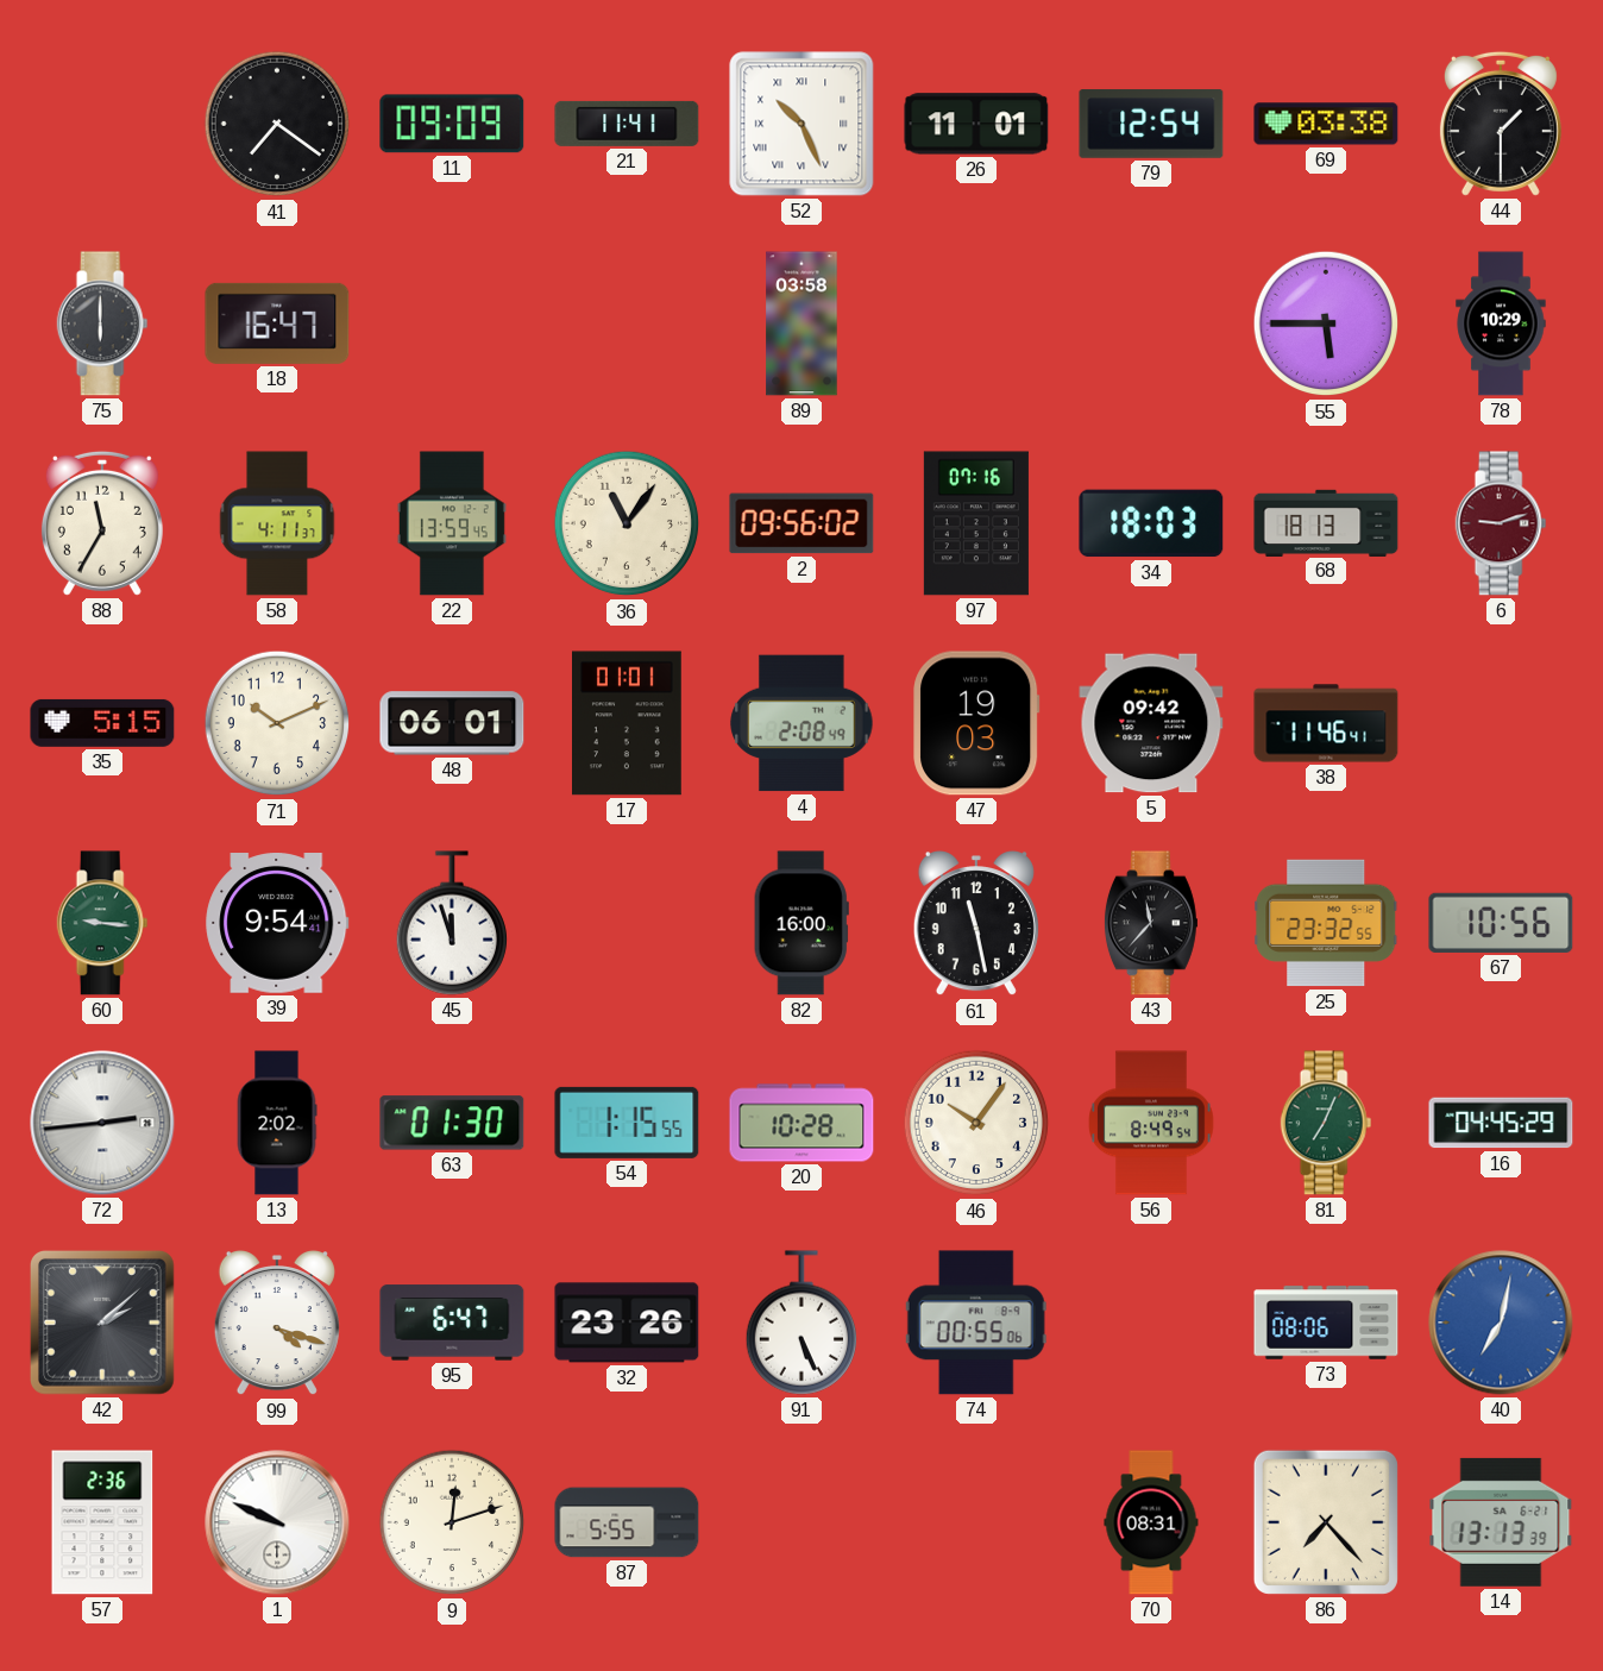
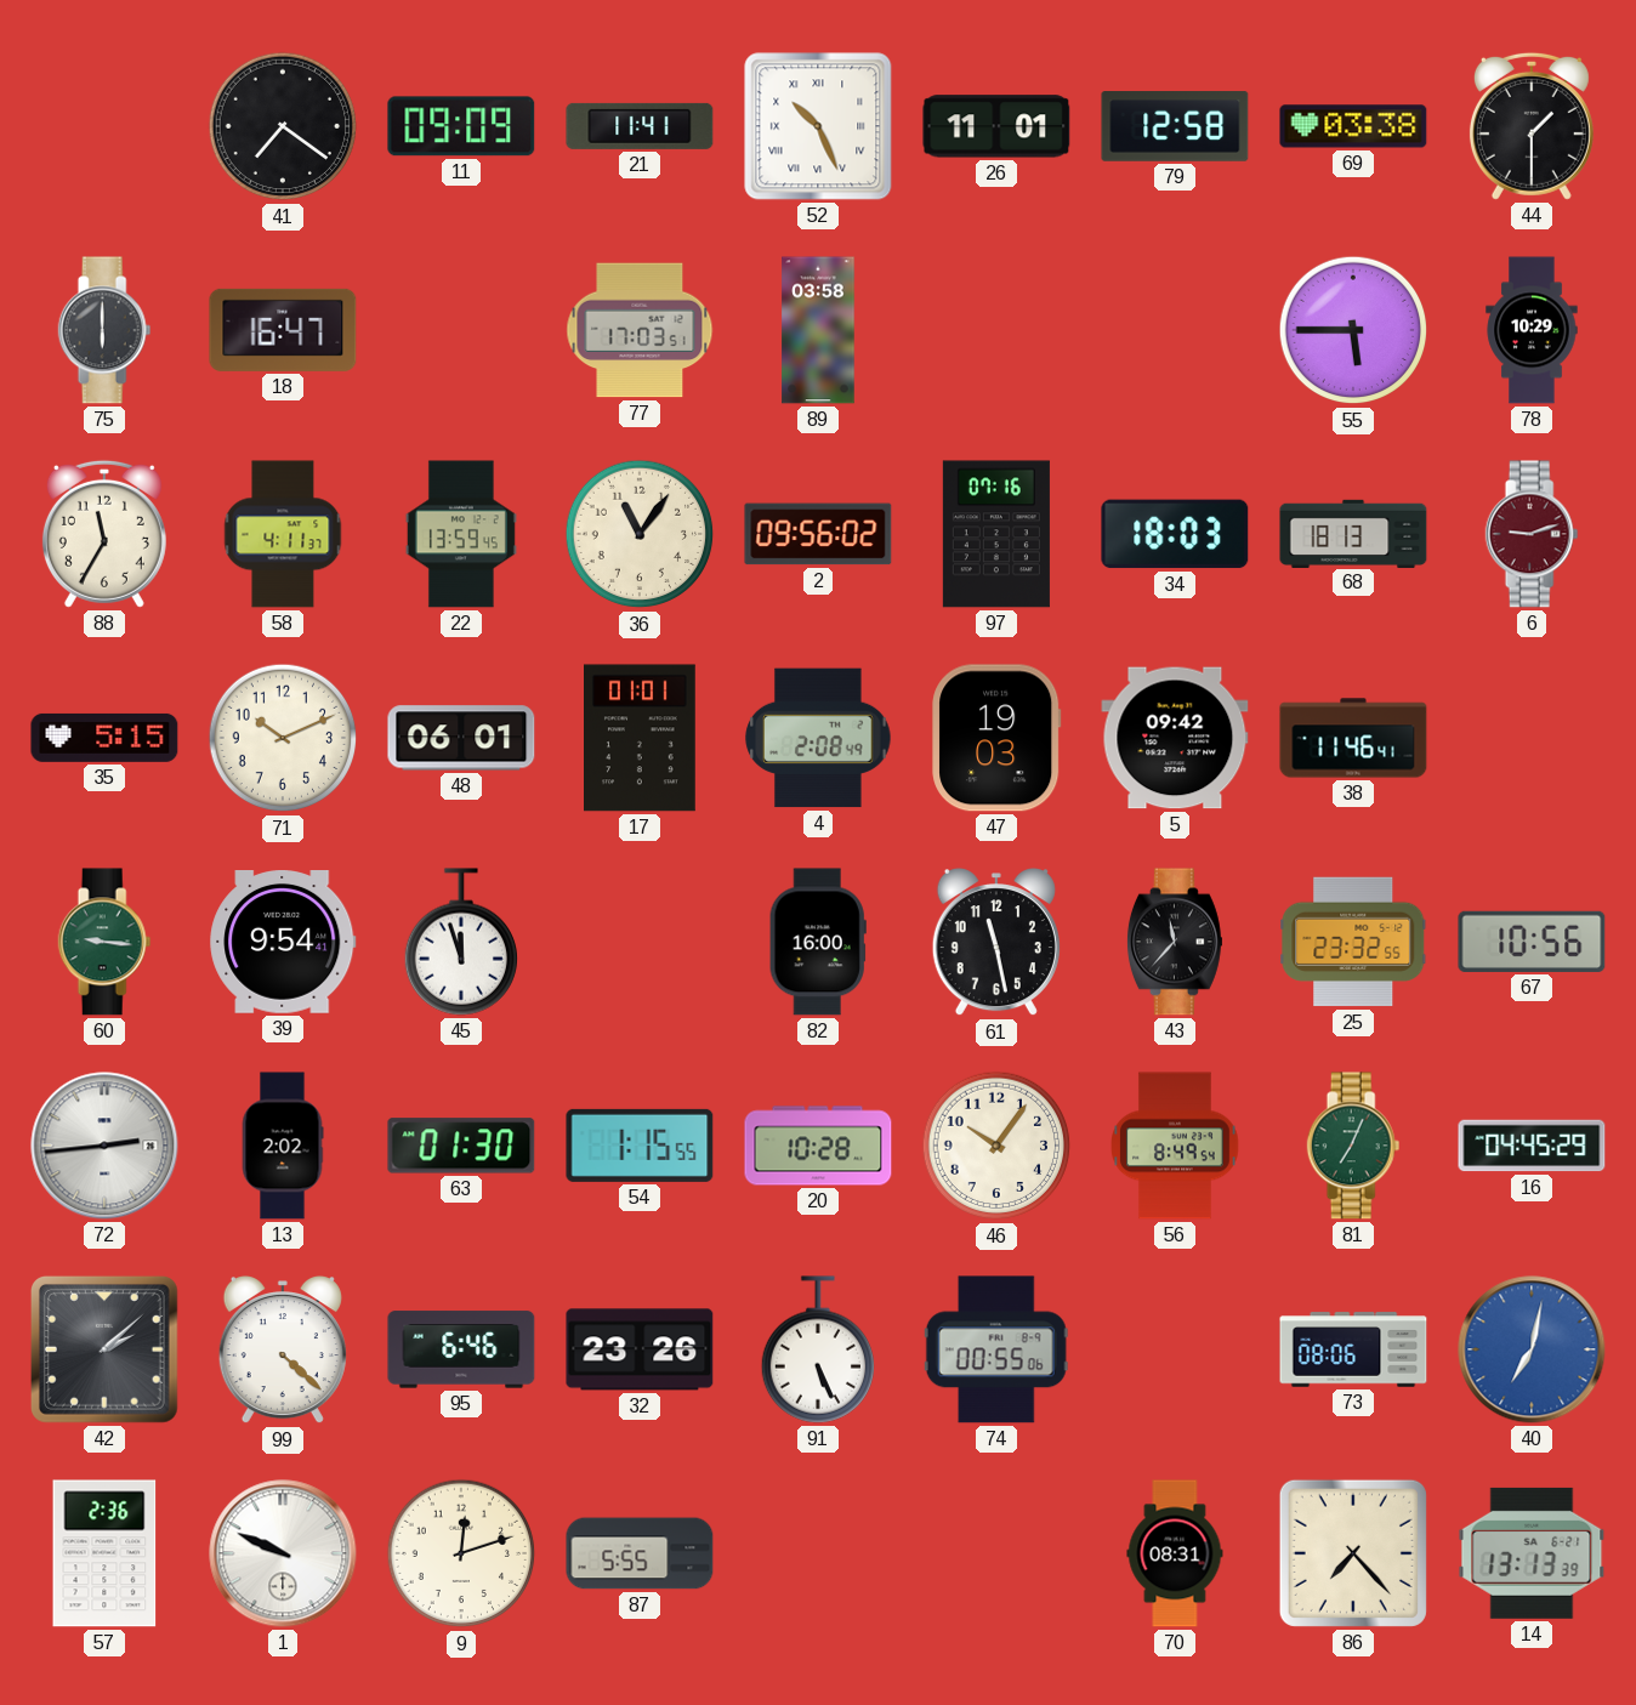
79: 12:54 -> 12:58
77: none -> 17:03
99: 4:18 -> 4:22
95: 6:47 -> 6:46
